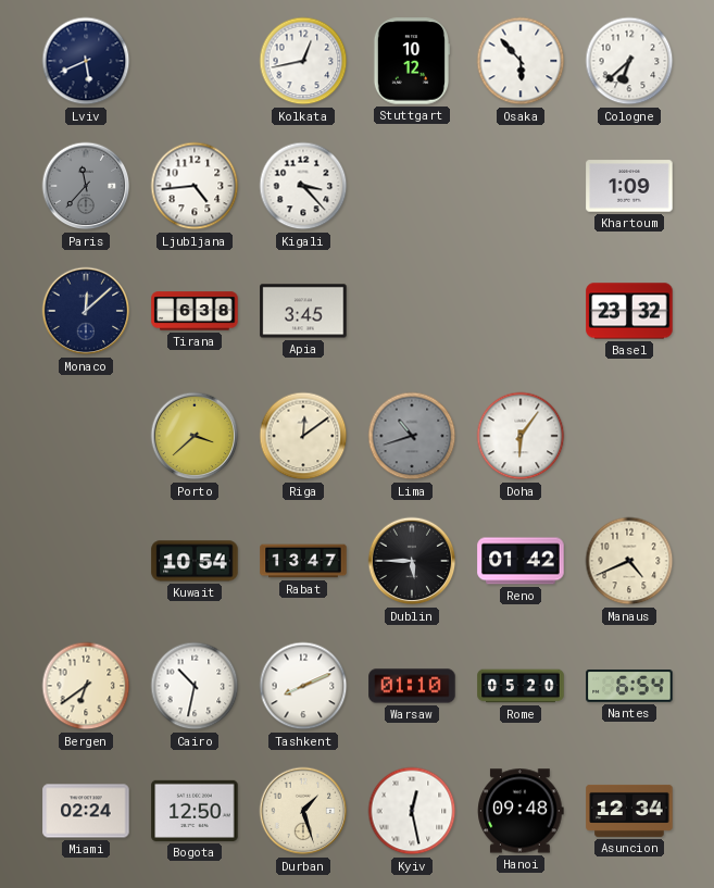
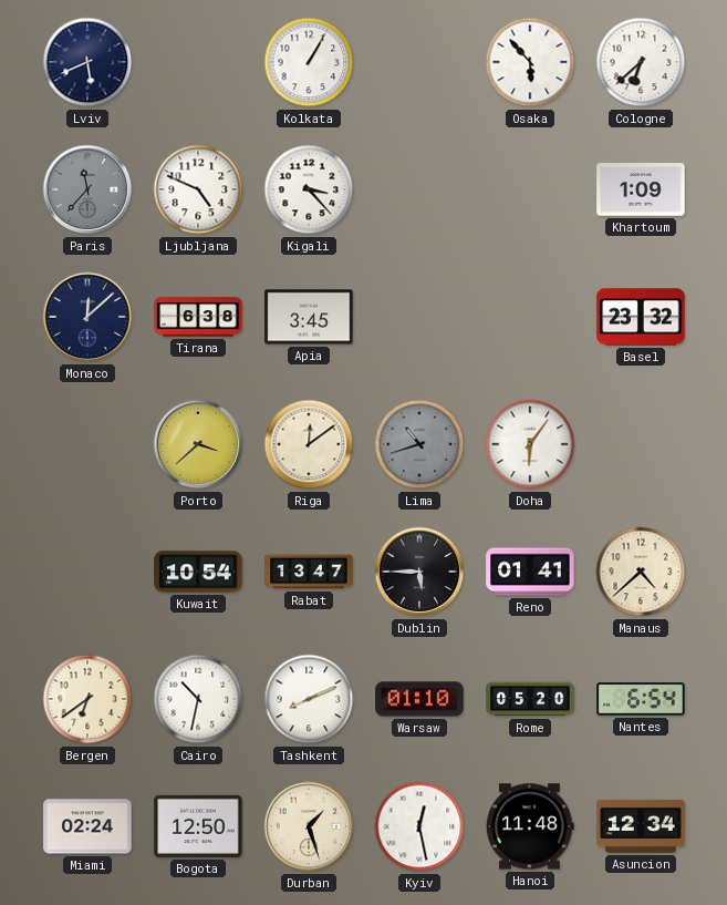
Kolkata: 12:43 -> 1:05
Stuttgart: 10:12 -> none
Ljubljana: 4:44 -> 4:49
Reno: 01:42 -> 01:41
Manaus: 4:41 -> 4:38
Hanoi: 09:48 -> 11:48
